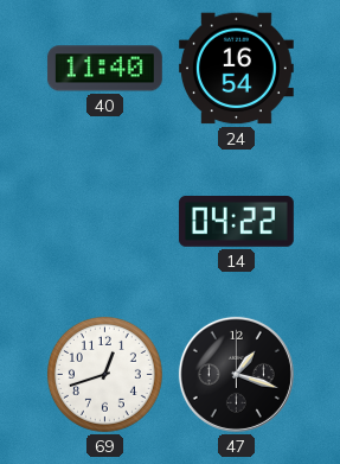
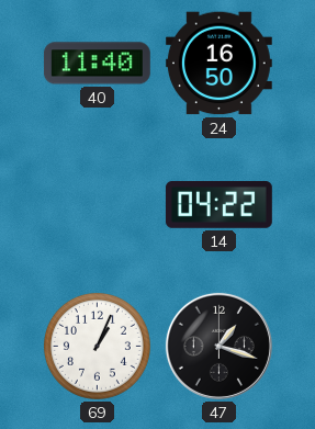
24: 16:54 -> 16:50
69: 12:42 -> 1:04
